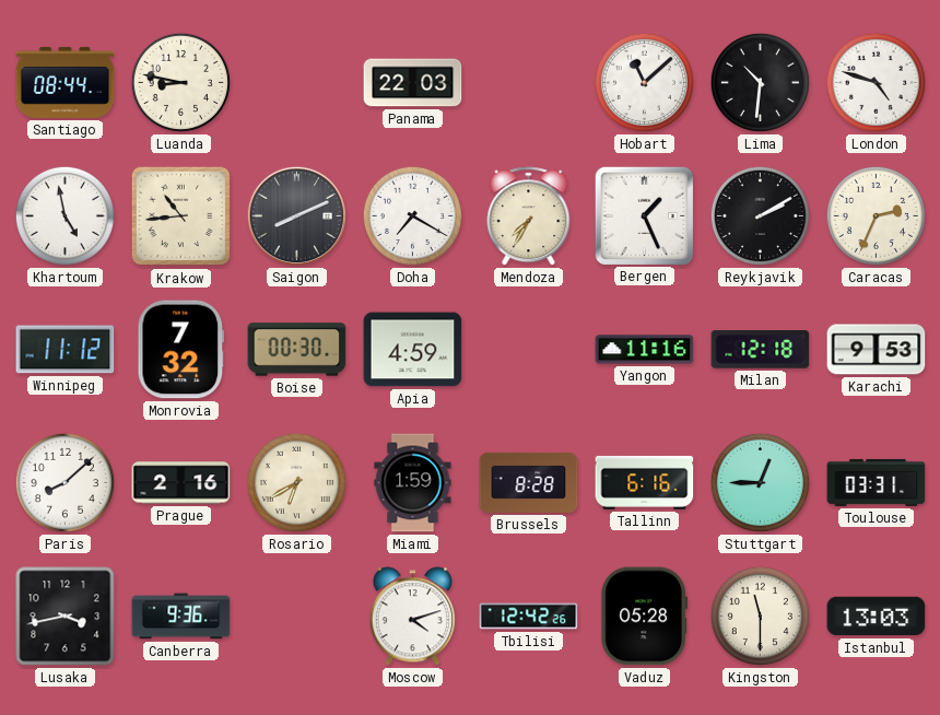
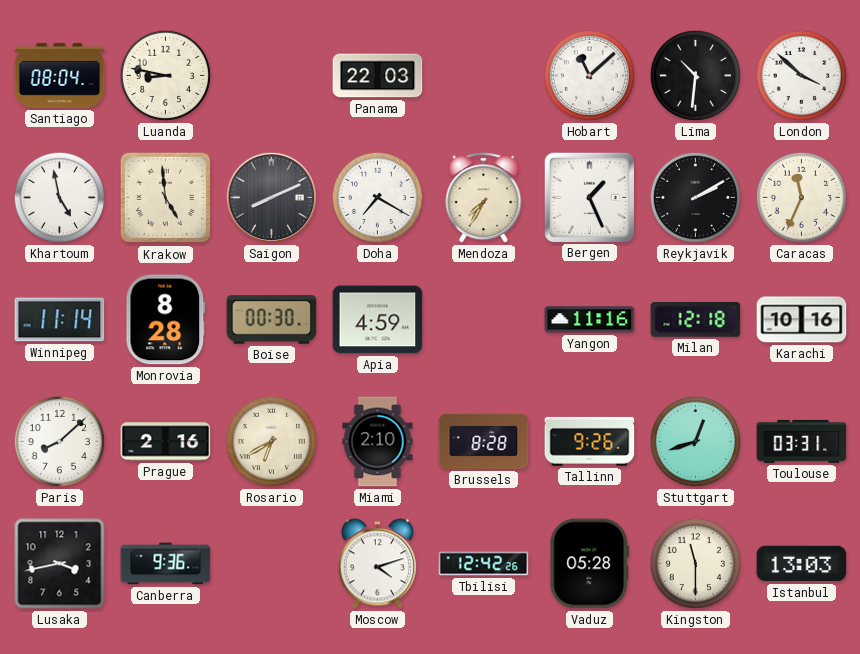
Santiago: 08:44 -> 08:04
London: 4:48 -> 3:52
Krakow: 10:44 -> 4:59
Caracas: 2:34 -> 11:34
Winnipeg: 11:12 -> 11:14
Monrovia: 7:32 -> 8:28
Karachi: 9:53 -> 10:16
Miami: 1:59 -> 2:10
Tallinn: 6:16 -> 9:26
Stuttgart: 12:45 -> 12:42
